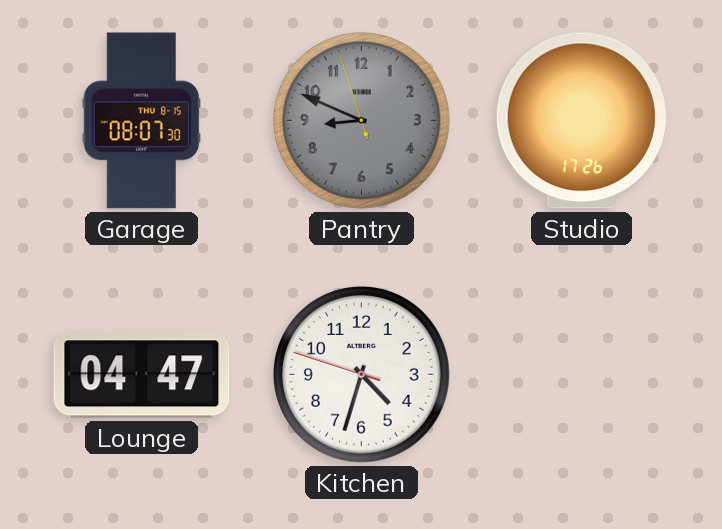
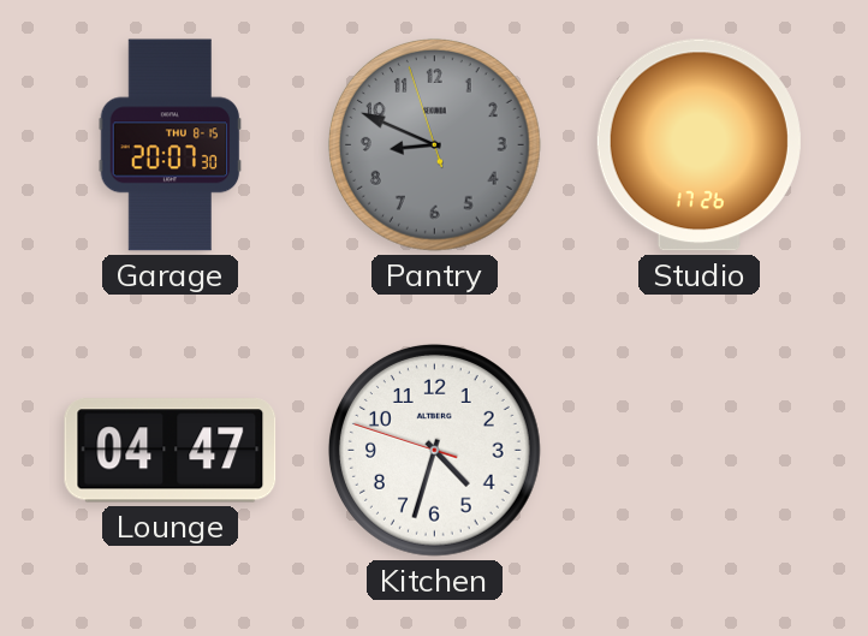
Garage: 08:07 -> 20:07
